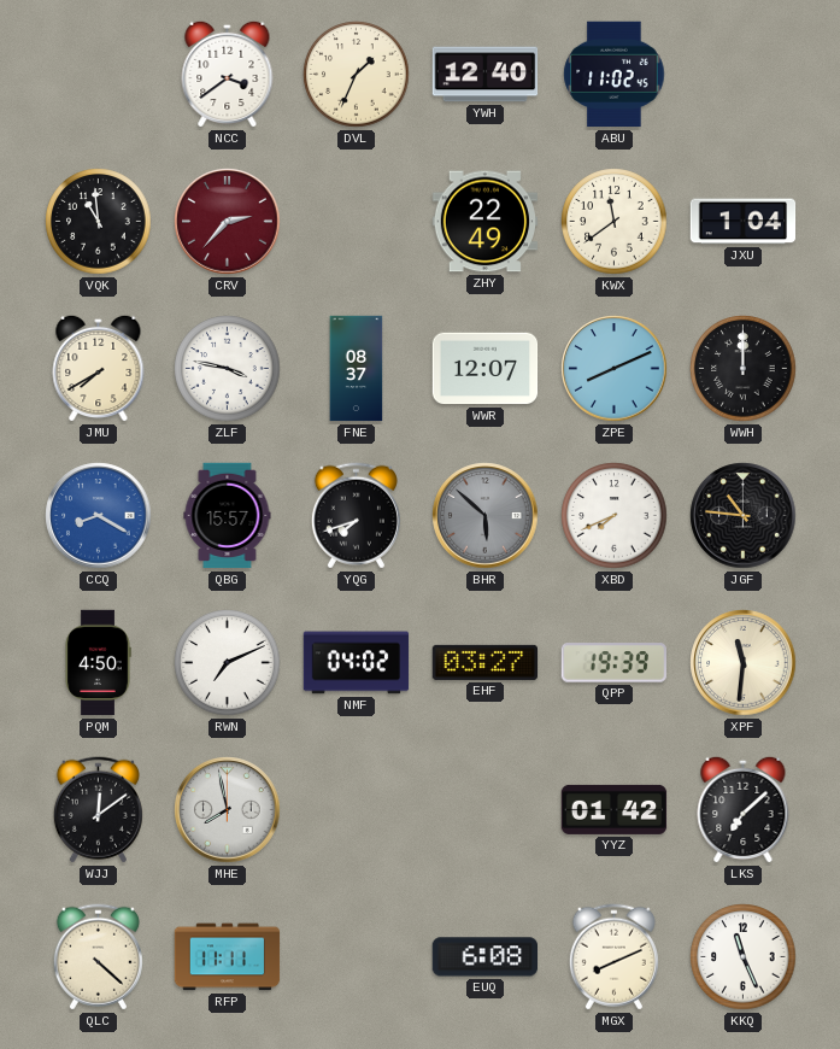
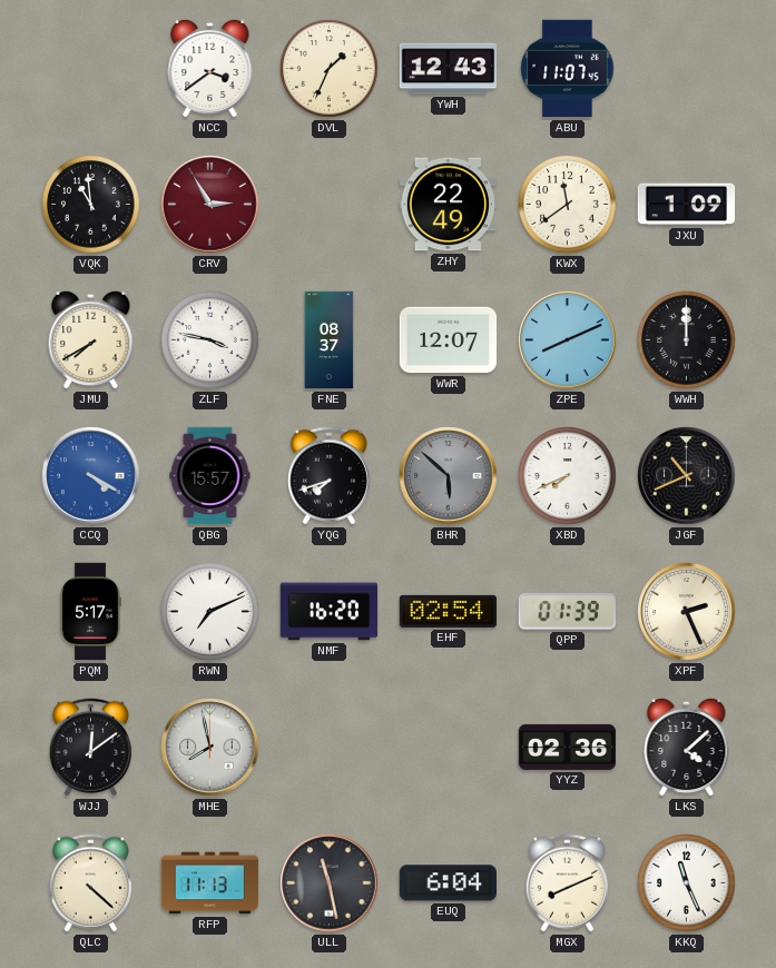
YWH: 12:40 -> 12:43
ABU: 11:02 -> 11:07
CRV: 2:37 -> 2:55
JXU: 1:04 -> 1:09
CCQ: 8:20 -> 4:20
JGF: 10:46 -> 10:41
PQM: 4:50 -> 5:17
NMF: 04:02 -> 16:20
EHF: 03:27 -> 02:54
QPP: 19:39 -> 01:39
XPF: 11:31 -> 2:26
YYZ: 01:42 -> 02:36
LKS: 7:08 -> 4:08
RFP: 11:11 -> 11:13
ULL: none -> 11:28
EUQ: 6:08 -> 6:04
